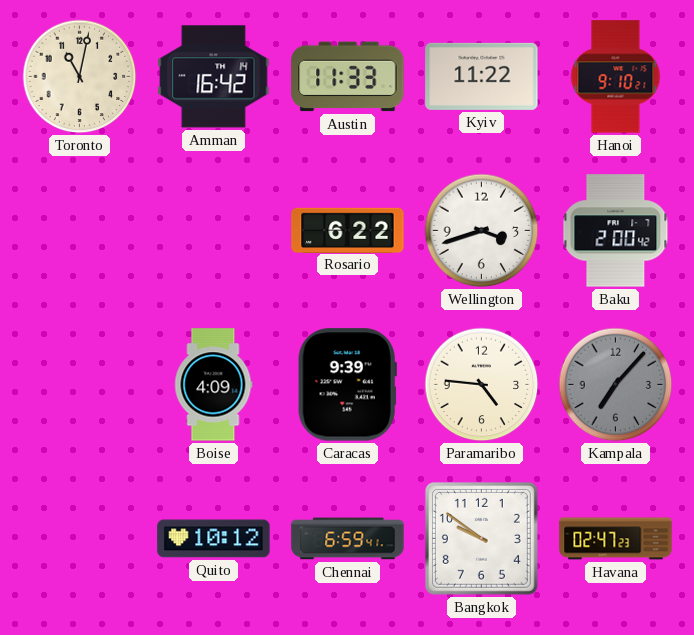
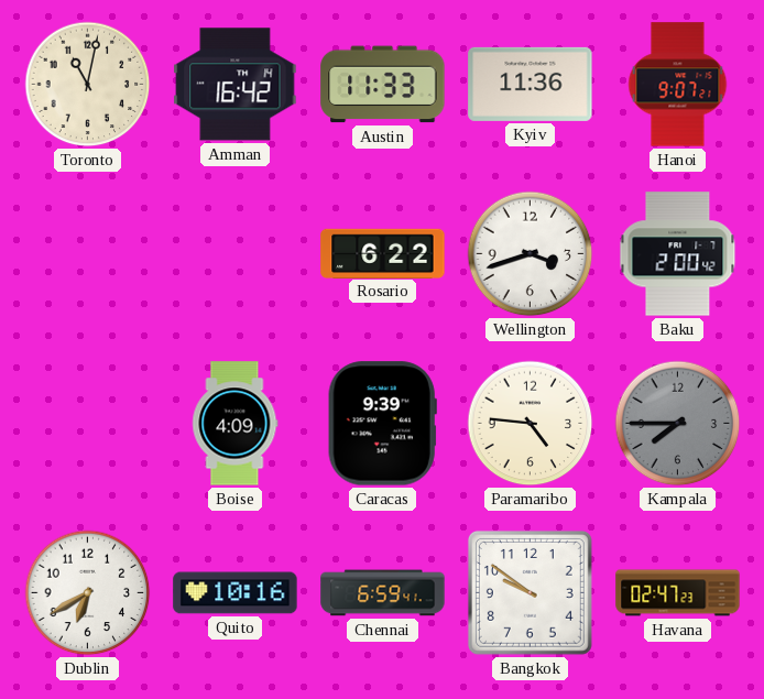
Kyiv: 11:22 -> 11:36
Hanoi: 9:10 -> 9:07
Kampala: 7:07 -> 7:45
Dublin: none -> 6:40
Quito: 10:12 -> 10:16
